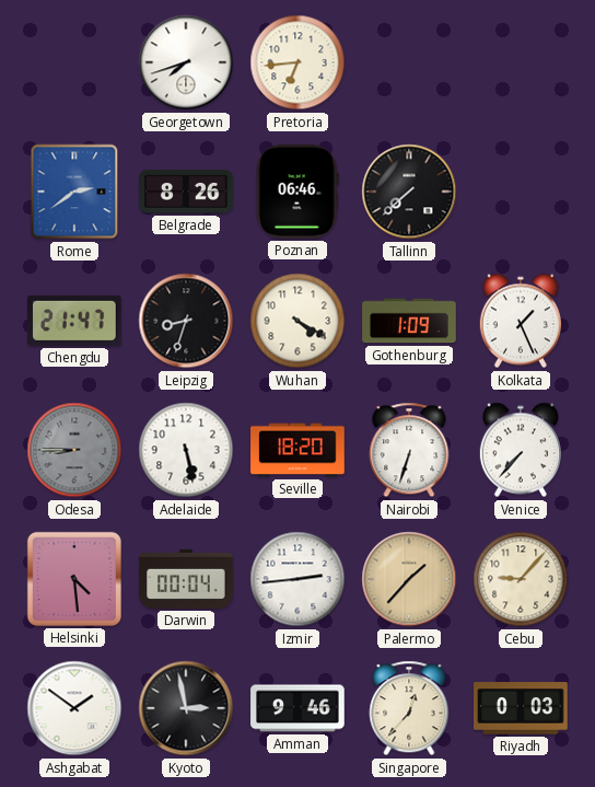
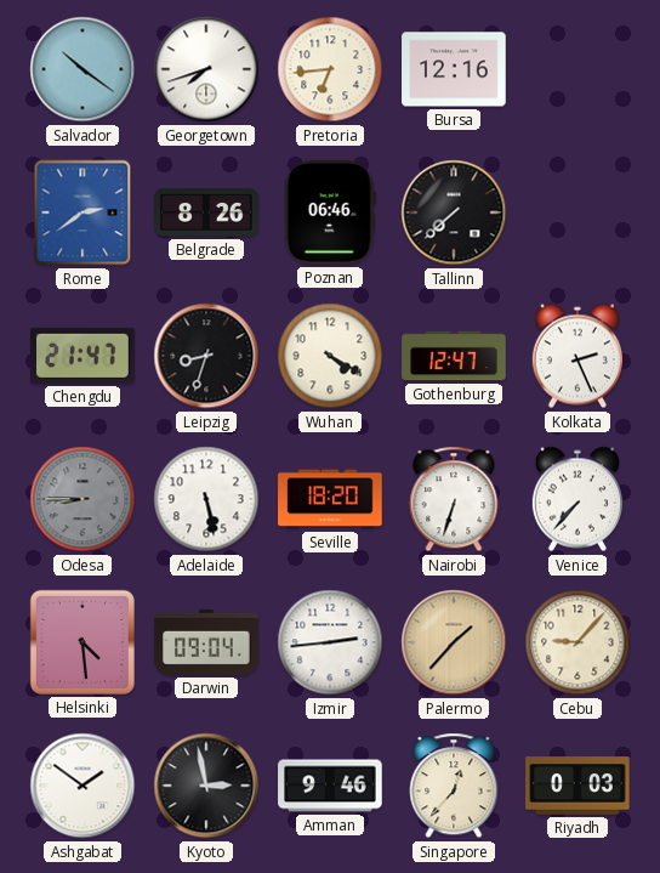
Salvador: none -> 10:21
Bursa: none -> 12:16
Gothenburg: 1:09 -> 12:47
Kolkata: 1:26 -> 2:26
Darwin: 00:04 -> 09:04
